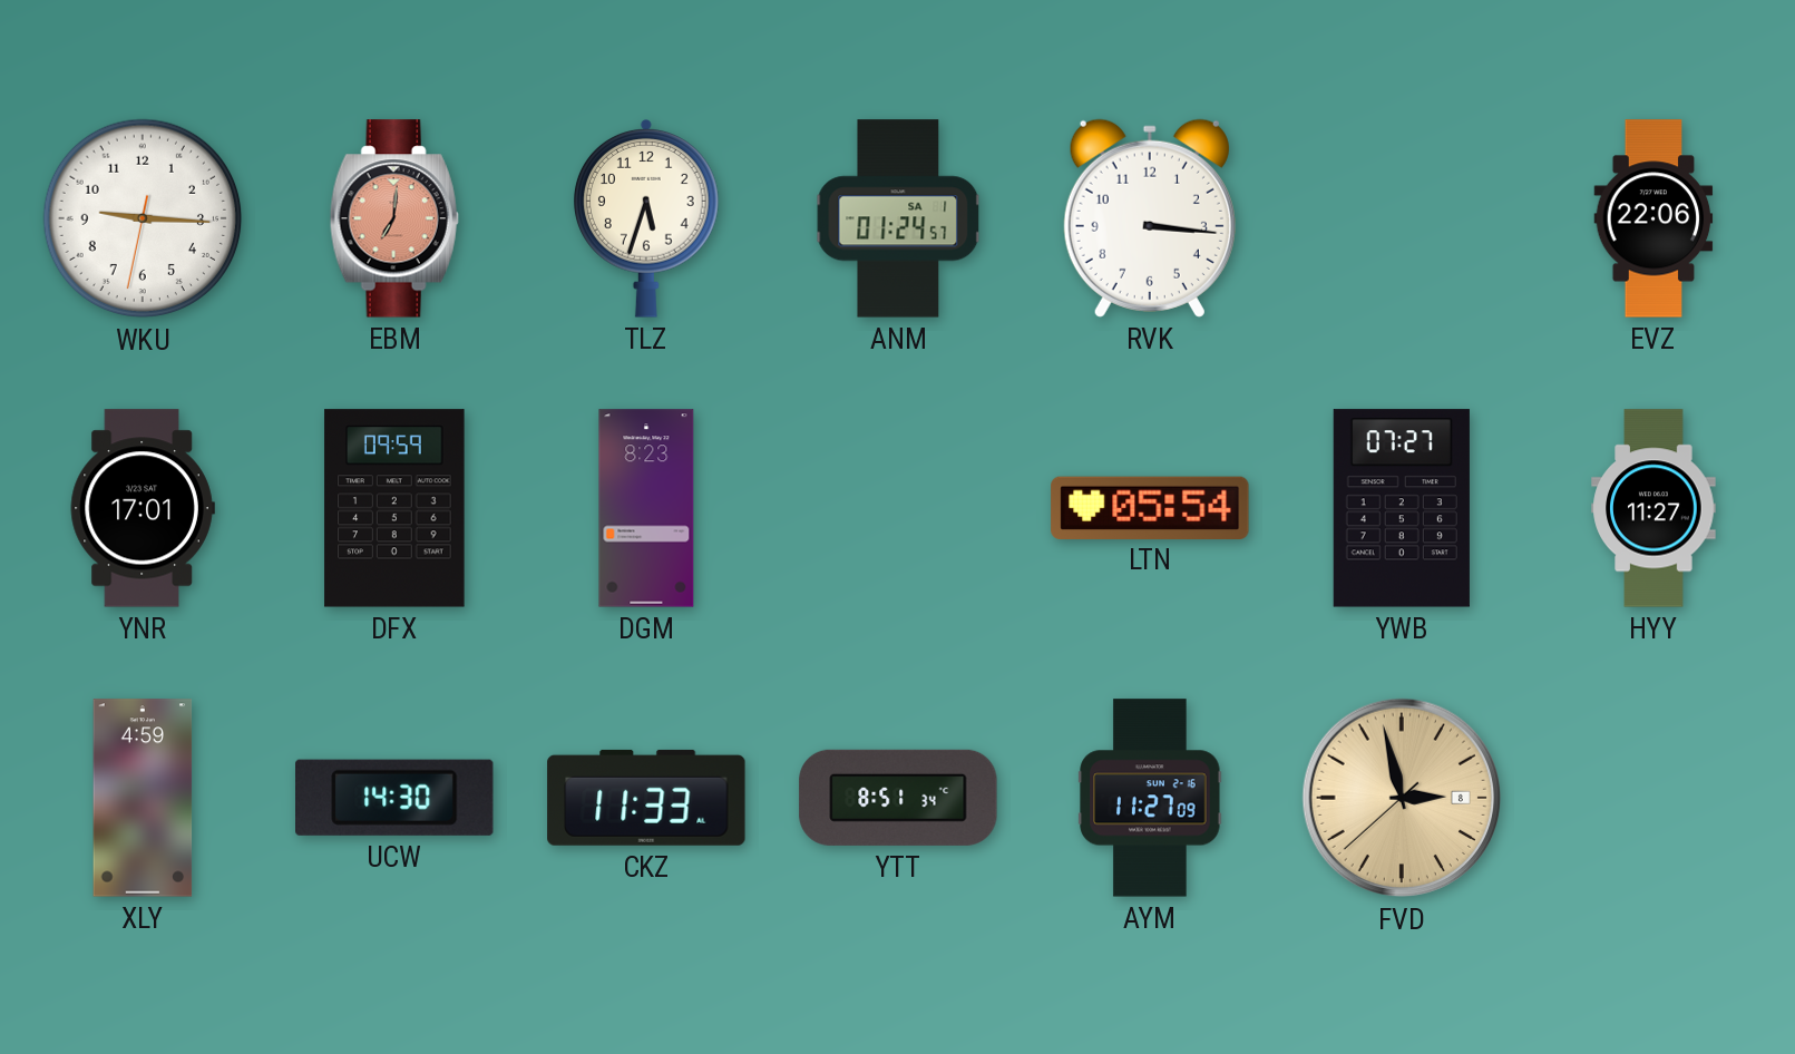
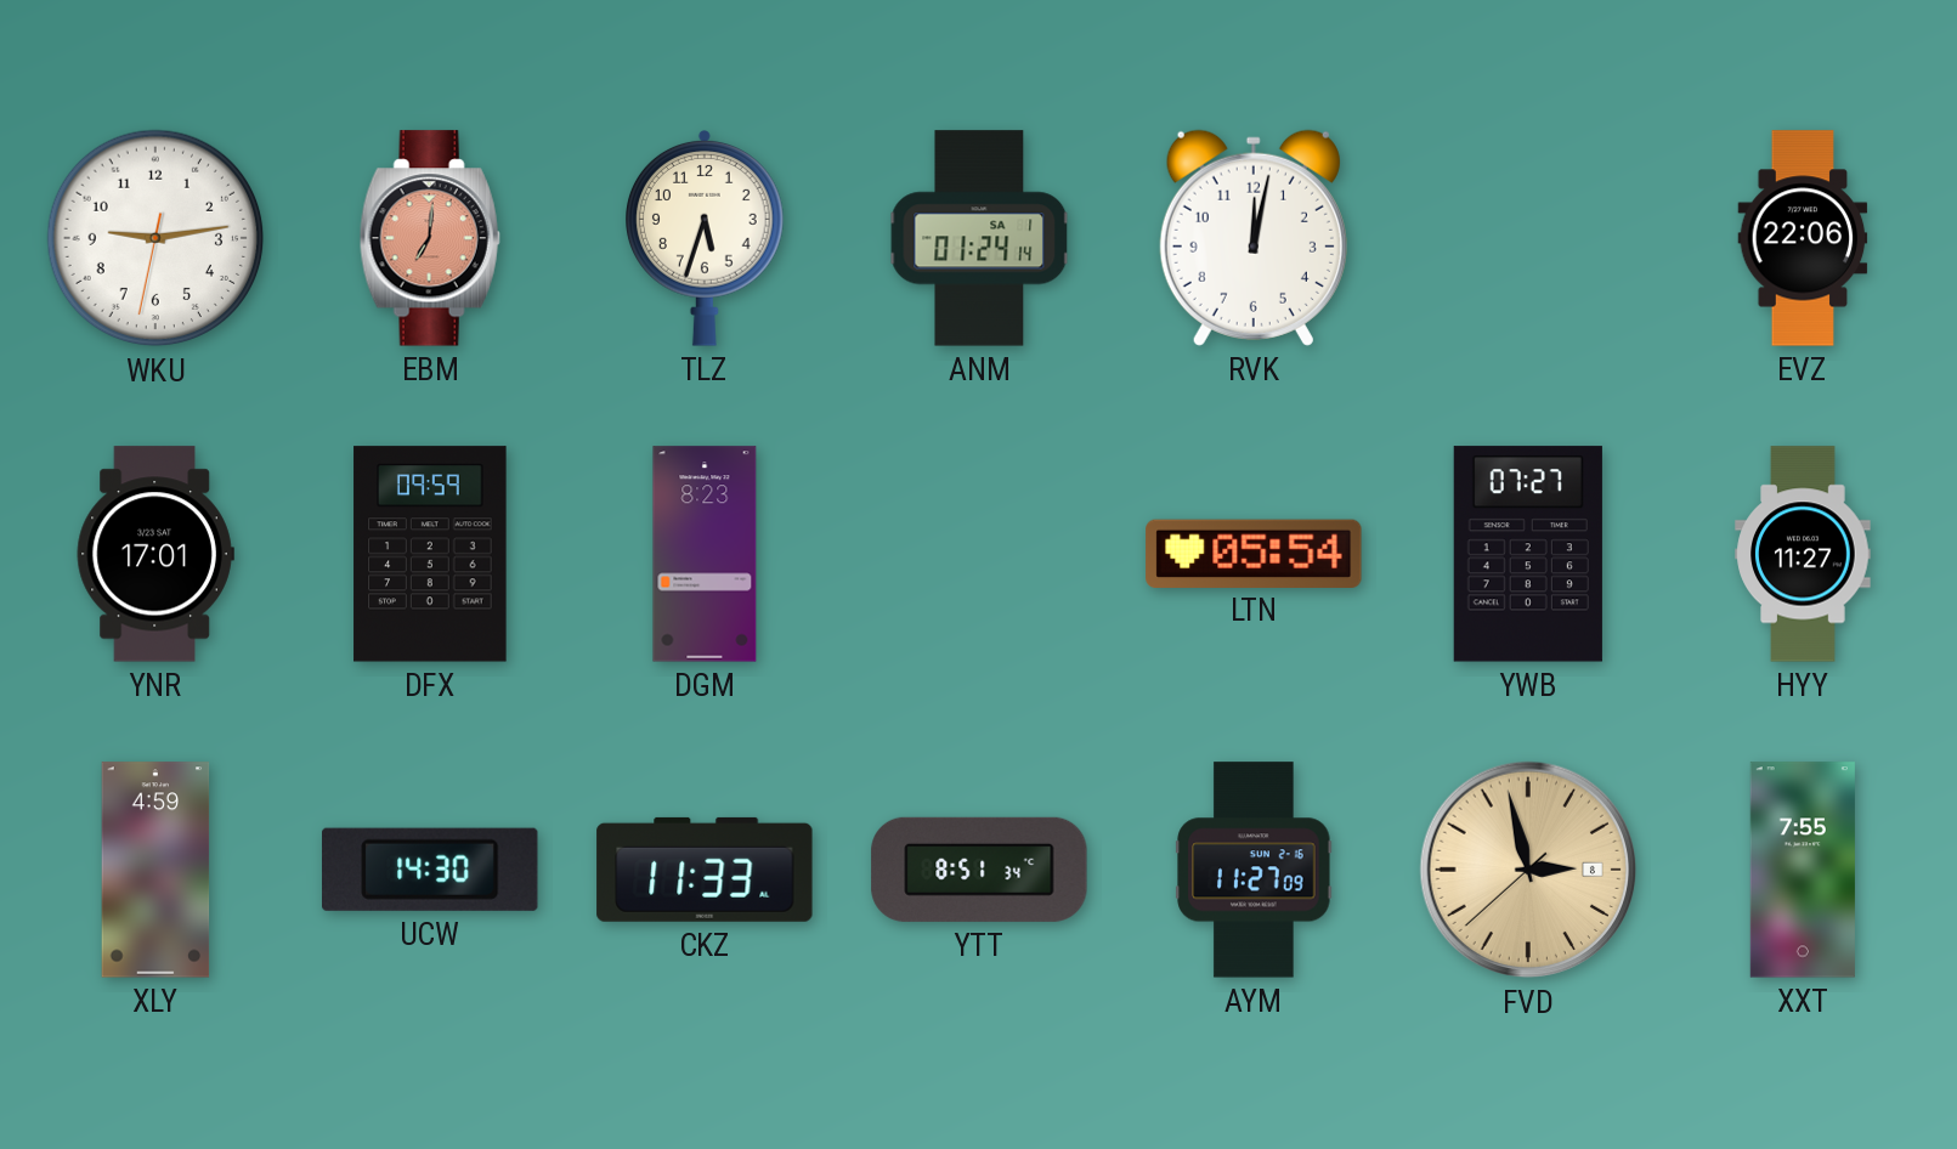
WKU: 9:15 -> 9:13
ANM: 01:24:57 -> 01:24:14
RVK: 3:16 -> 12:02
XXT: none -> 7:55
